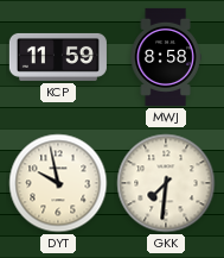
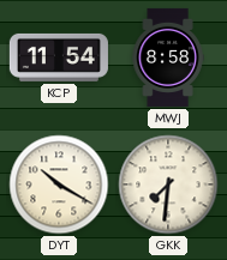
KCP: 11:59 -> 11:54
DYT: 9:58 -> 10:20
